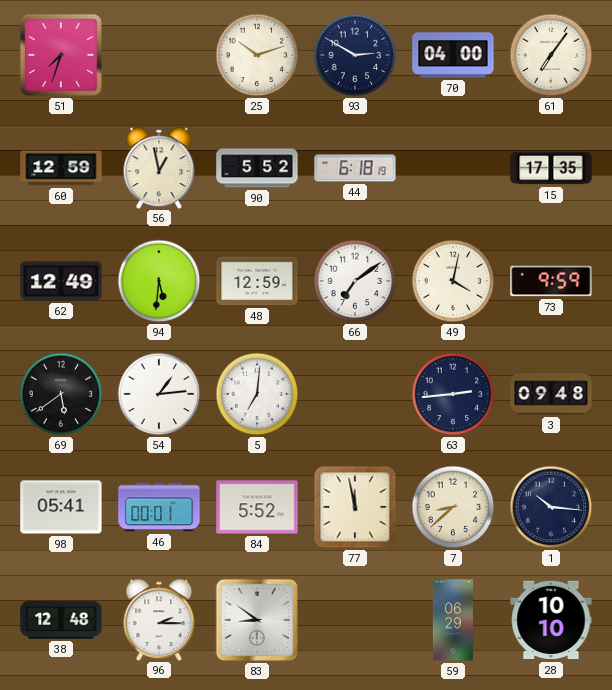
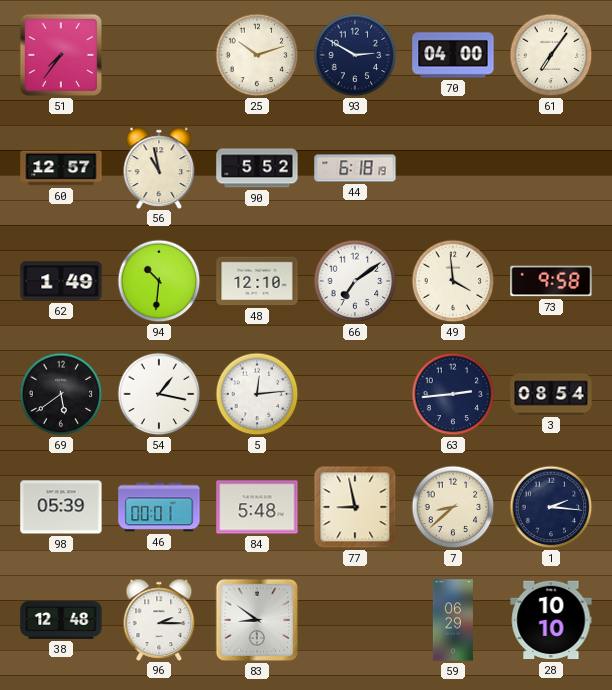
51: 7:33 -> 7:36
60: 12:59 -> 12:57
56: 12:58 -> 10:58
15: 17:35 -> none
62: 12:49 -> 1:49
94: 5:31 -> 10:31
48: 12:59 -> 12:10
49: 4:02 -> 3:59
73: 9:59 -> 9:58
54: 1:14 -> 1:17
5: 7:01 -> 12:14
3: 09:48 -> 08:54
98: 05:41 -> 05:39
84: 5:52 -> 5:48
77: 11:58 -> 8:58
1: 10:16 -> 2:16
